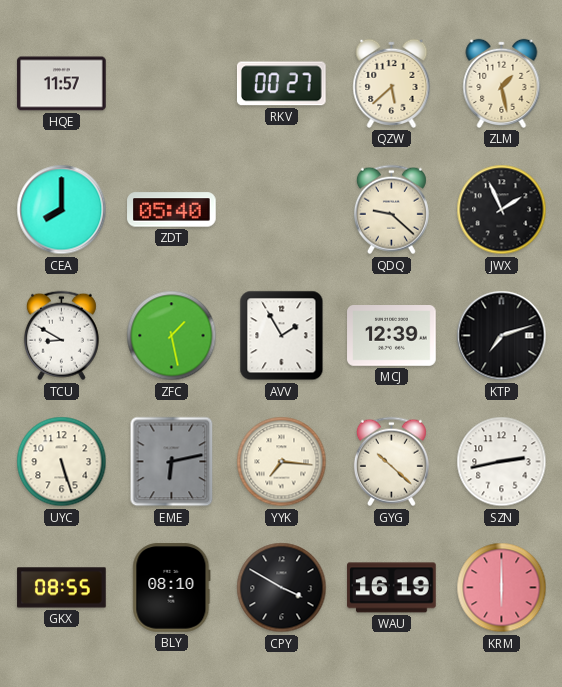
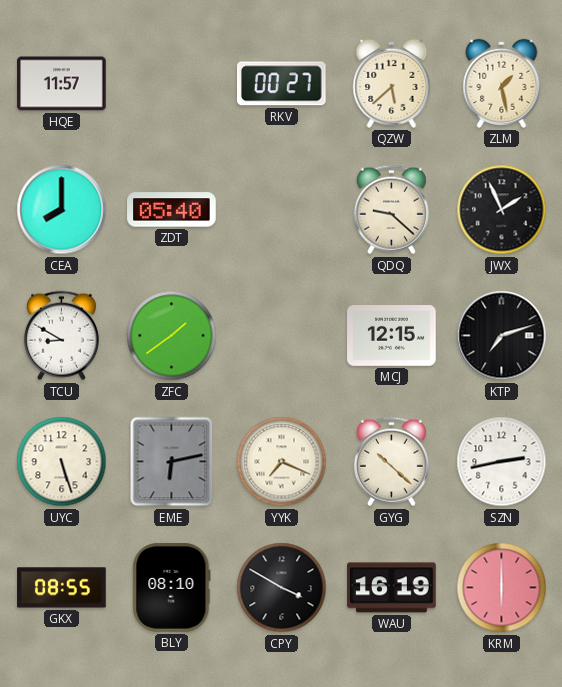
ZFC: 1:28 -> 1:39
AVV: 1:55 -> none
MCJ: 12:39 -> 12:15
YYK: 7:16 -> 7:19
